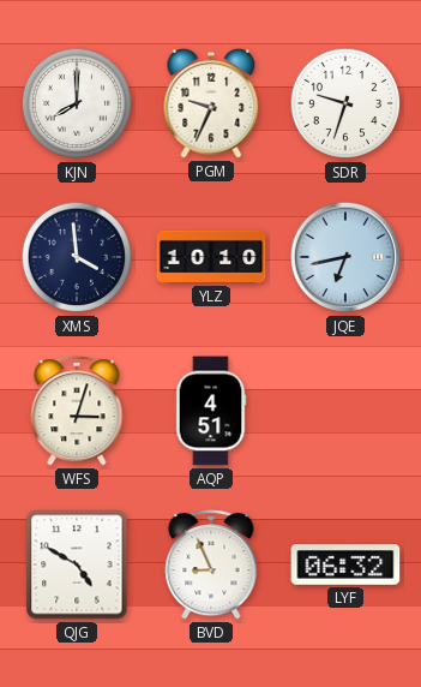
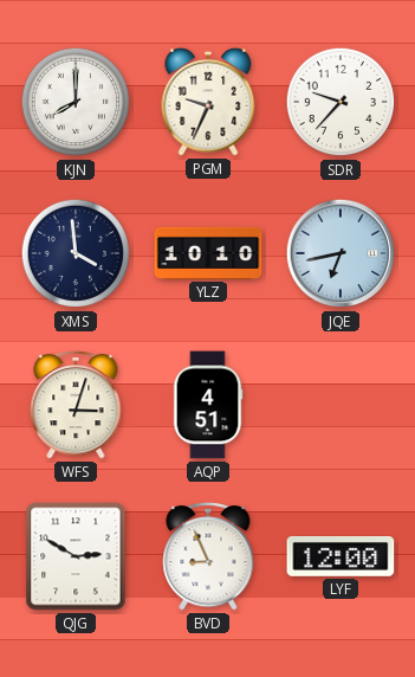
SDR: 9:33 -> 9:37
QJG: 4:50 -> 2:50
LYF: 06:32 -> 12:00
